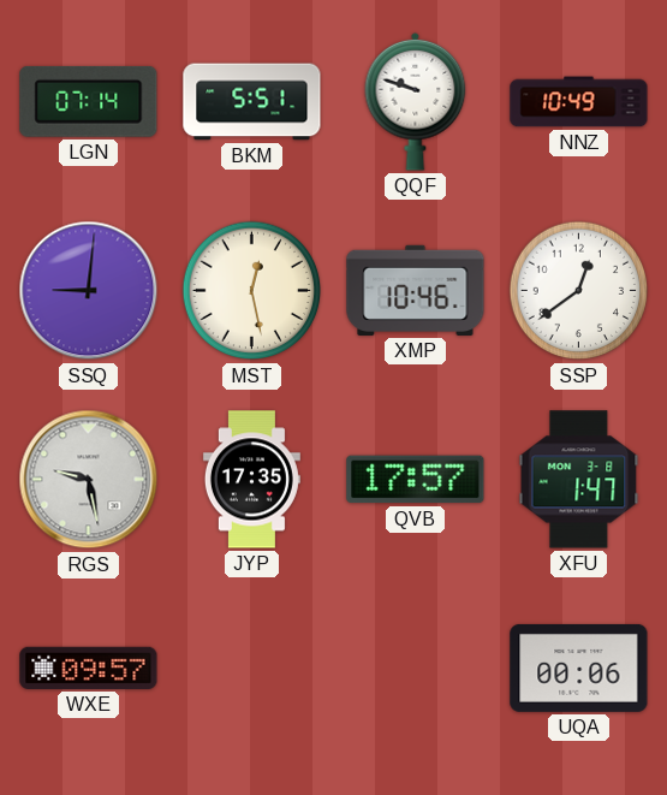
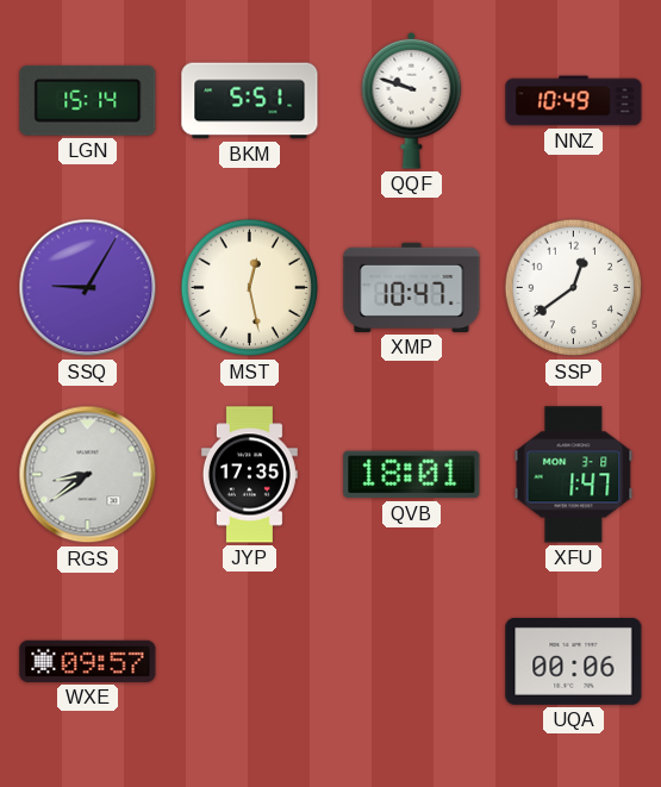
LGN: 07:14 -> 15:14
SSQ: 9:01 -> 9:05
XMP: 10:46 -> 10:47
RGS: 9:28 -> 8:39
QVB: 17:57 -> 18:01
